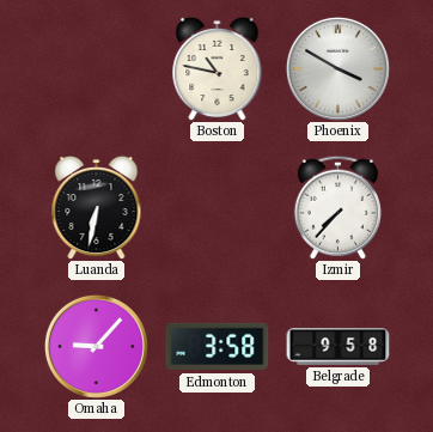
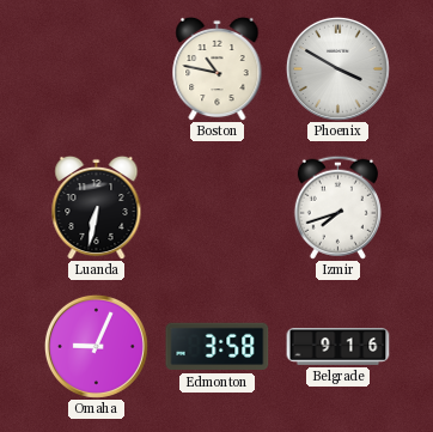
Izmir: 7:37 -> 7:42
Omaha: 9:07 -> 9:04
Belgrade: 9:58 -> 9:16
